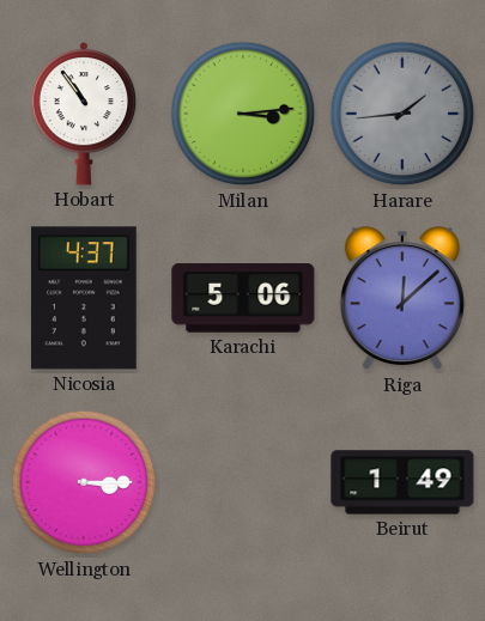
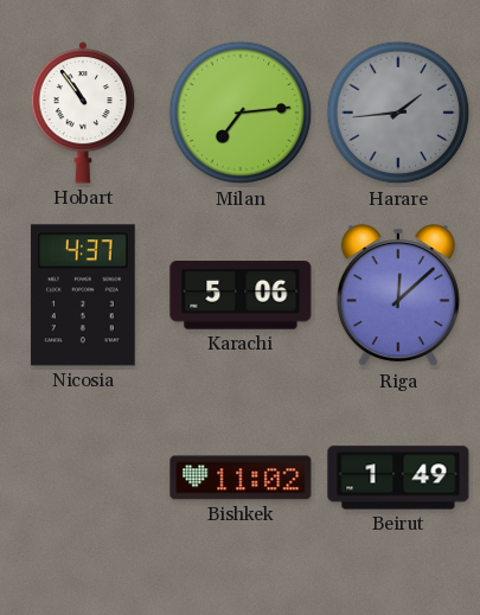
Milan: 3:14 -> 7:14
Wellington: 3:15 -> none
Bishkek: none -> 11:02
